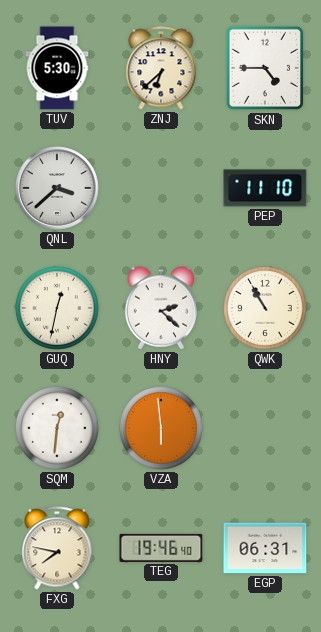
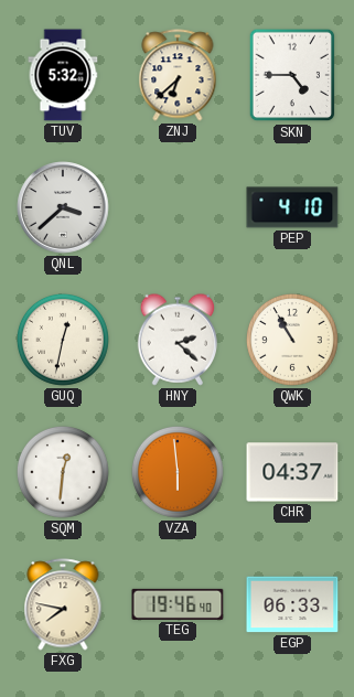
TUV: 5:30 -> 5:32
PEP: 11:10 -> 4:10
CHR: none -> 04:37
EGP: 06:31 -> 06:33
